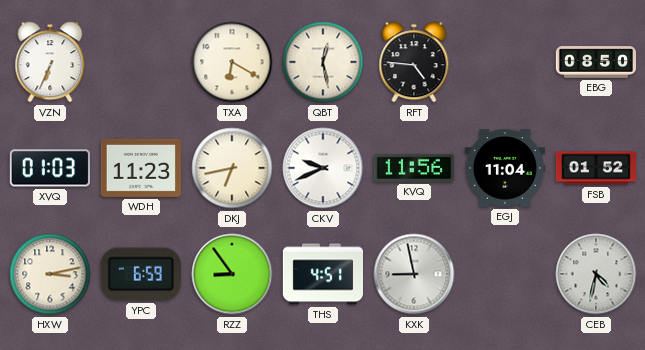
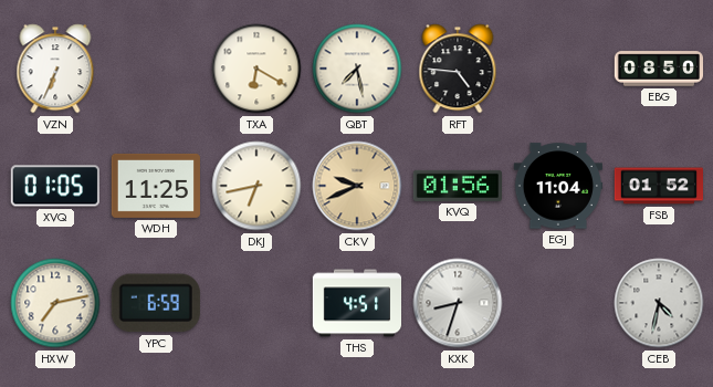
QBT: 12:28 -> 7:28
XVQ: 01:03 -> 01:05
WDH: 11:23 -> 11:25
CKV dial: white -> champagne
KVQ: 11:56 -> 01:56
HXW: 3:13 -> 7:13
RZZ: 8:54 -> none
KXK: 8:58 -> 8:33
